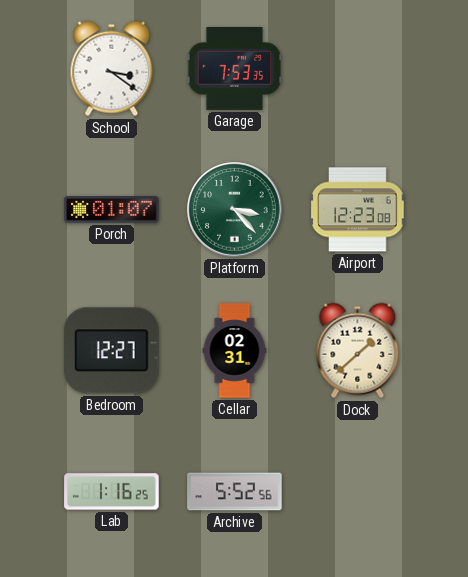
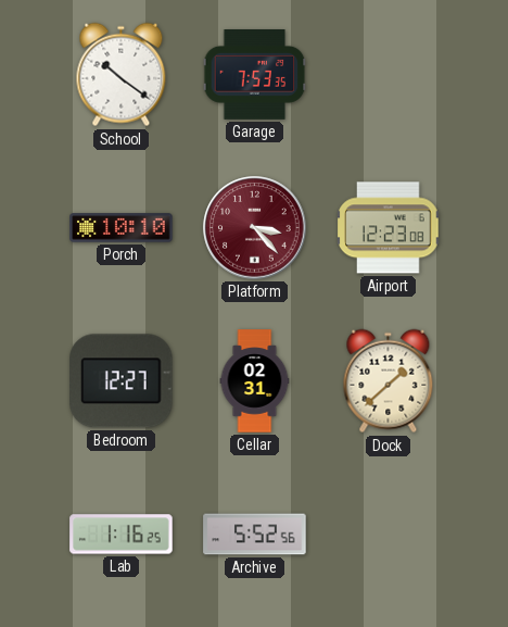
School: 3:21 -> 10:21
Porch: 01:07 -> 10:10
Platform dial: green -> burgundy
